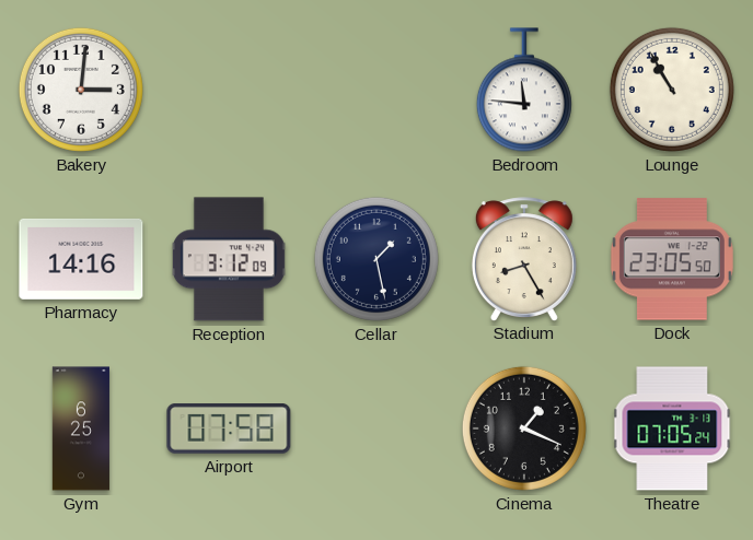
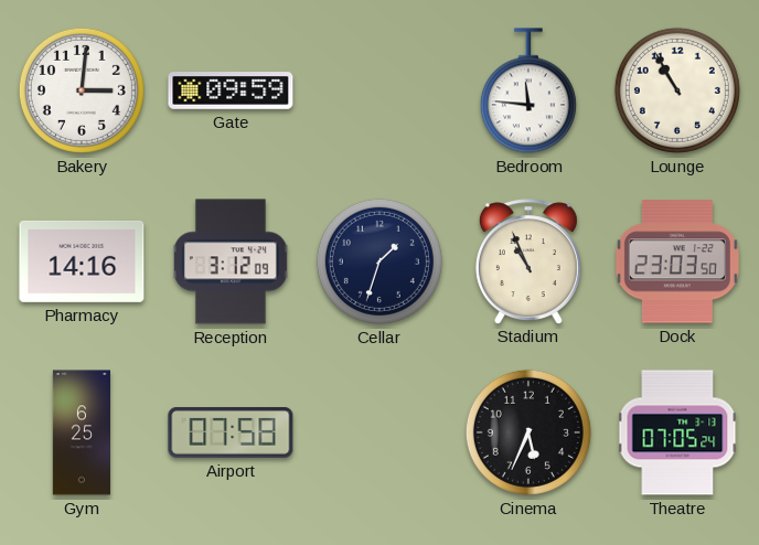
Gate: none -> 09:59
Cellar: 1:28 -> 1:33
Stadium: 8:25 -> 10:56
Dock: 23:05 -> 23:03
Cinema: 1:19 -> 5:34
